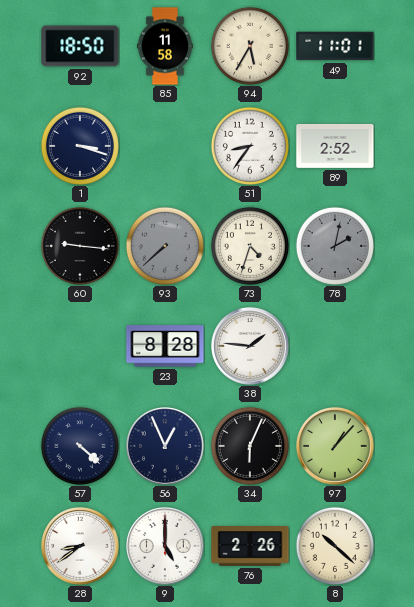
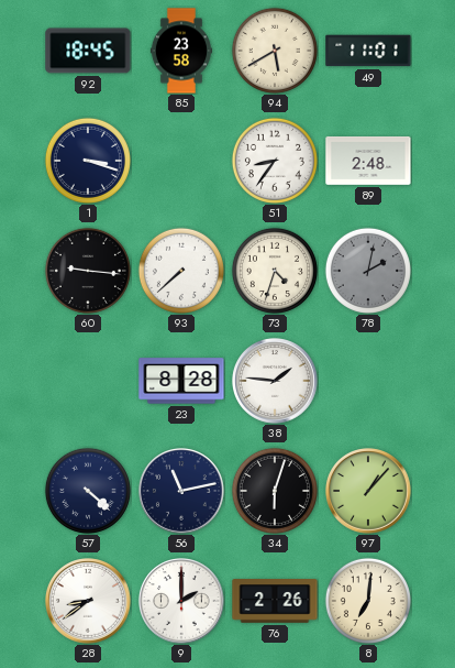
92: 18:50 -> 18:45
85: 11:58 -> 23:58
94: 5:35 -> 5:40
89: 2:52 -> 2:48
93 dial: grey -> white
56: 12:56 -> 11:13
34: 6:04 -> 6:03
9: 5:00 -> 2:00
8: 10:22 -> 7:01
